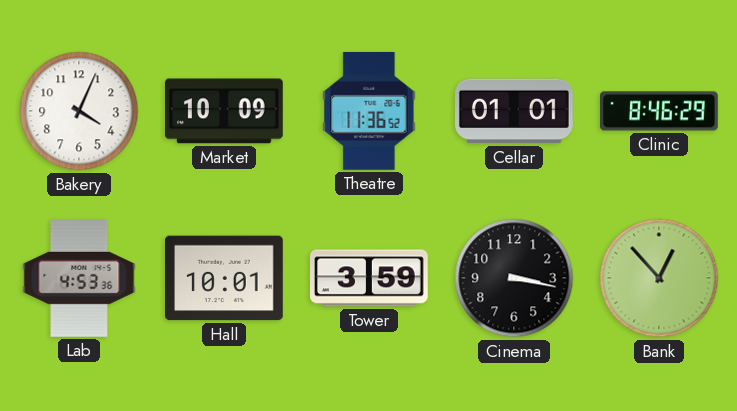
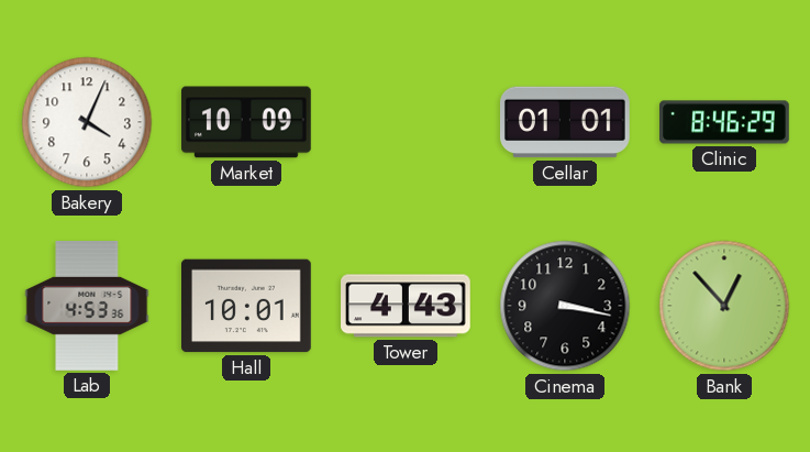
Theatre: 11:36 -> none
Tower: 3:59 -> 4:43
